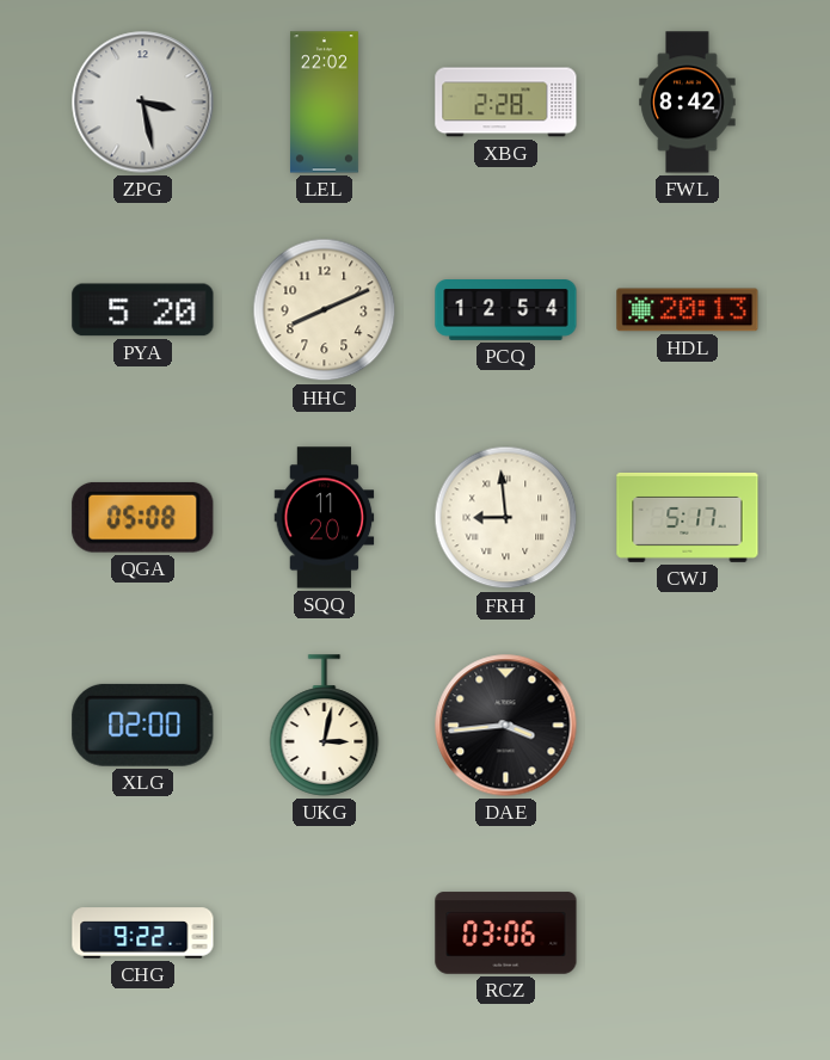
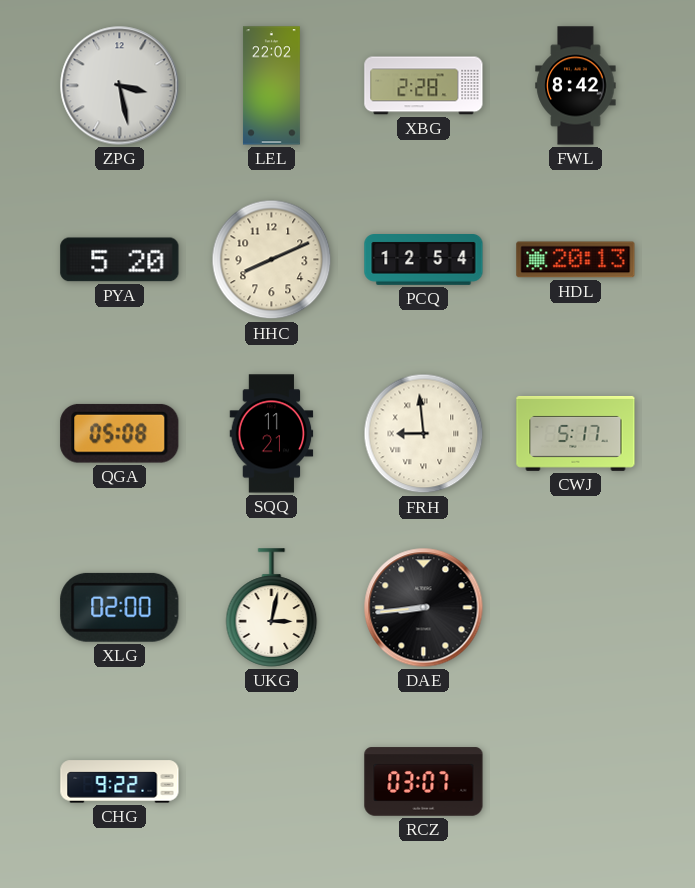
SQQ: 11:20 -> 11:21
DAE: 3:44 -> 8:44
RCZ: 03:06 -> 03:07
